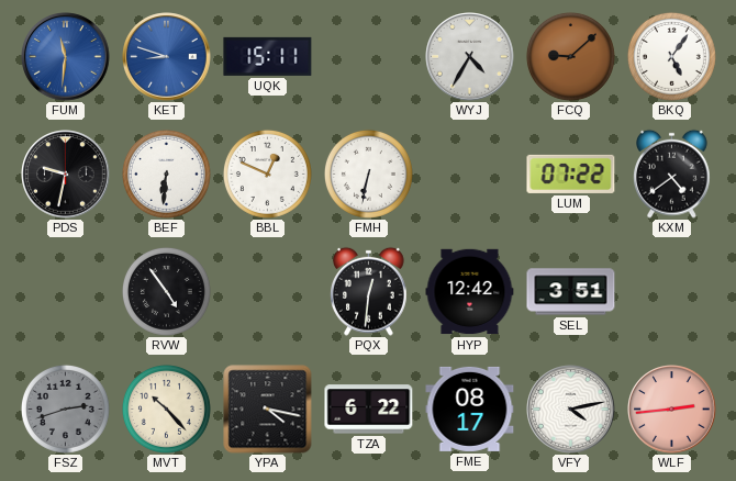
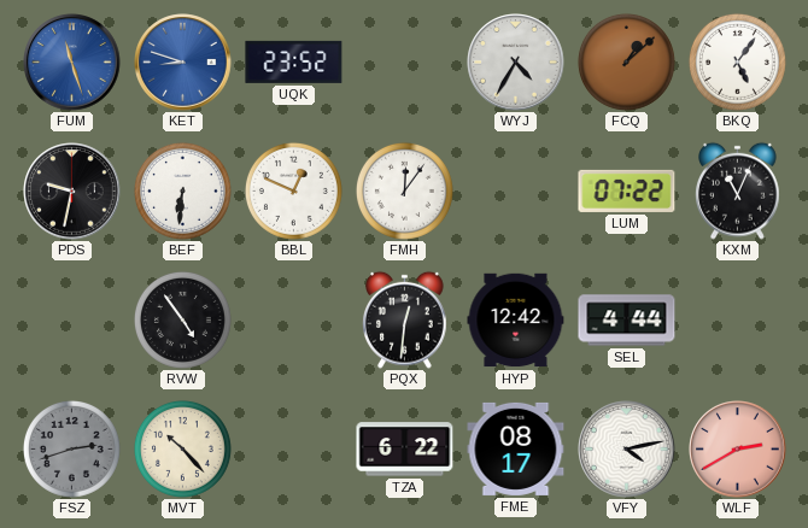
FUM: 11:31 -> 11:27
UQK: 15:11 -> 23:52
FCQ: 9:08 -> 1:08
FMH: 6:32 -> 12:06
KXM: 4:39 -> 11:04
SEL: 3:51 -> 4:44
YPA: 4:17 -> none
WLF: 2:44 -> 2:40
